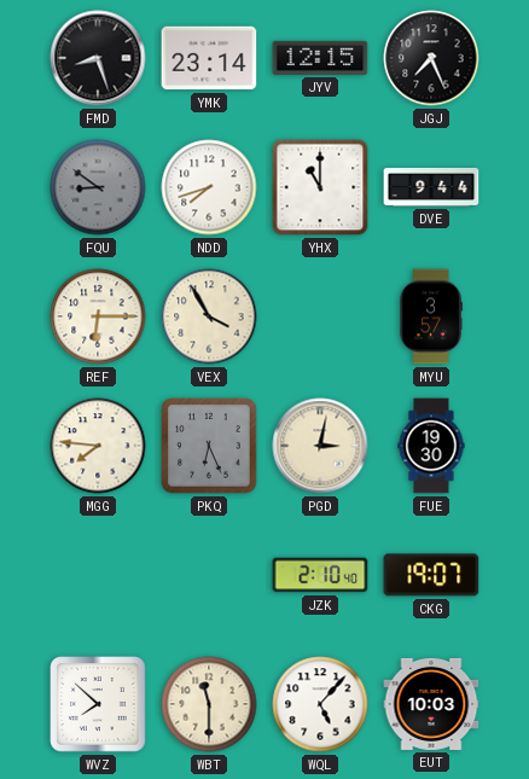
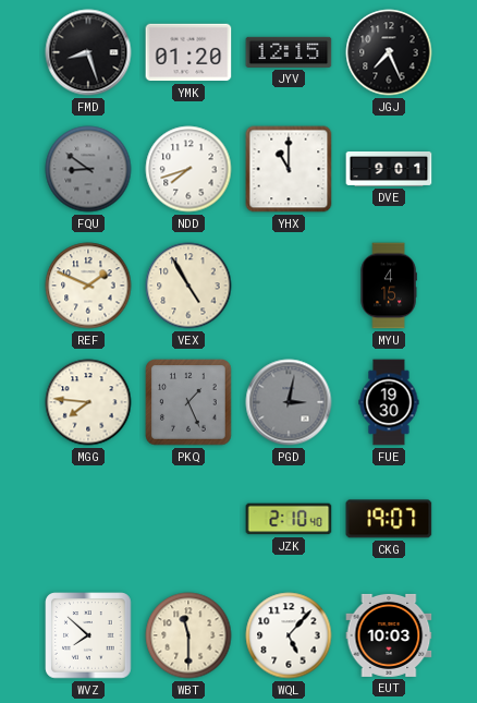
YMK: 23:14 -> 01:20
DVE: 9:44 -> 9:01
REF: 6:15 -> 1:49
VEX: 3:55 -> 4:55
MYU: 3:57 -> 4:15
PKQ: 6:26 -> 1:26
PGD dial: cream -> grey
